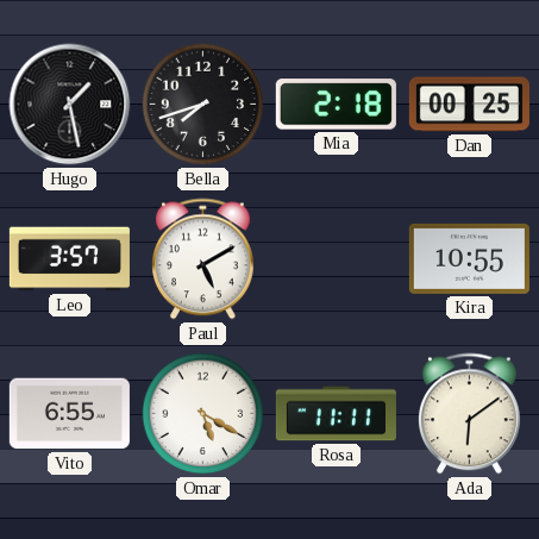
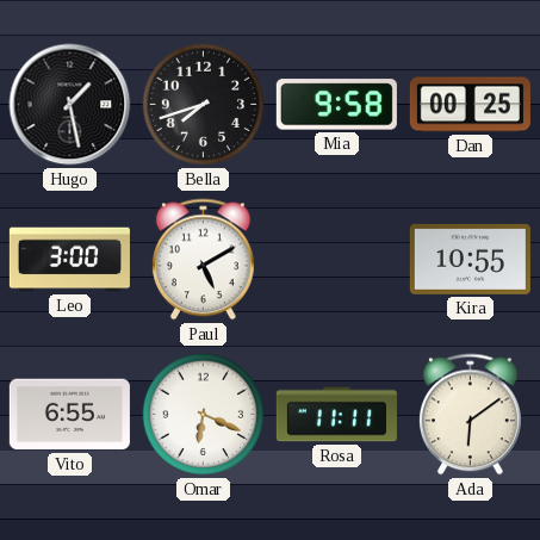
Mia: 2:18 -> 9:58
Leo: 3:57 -> 3:00
Omar: 5:20 -> 6:19
